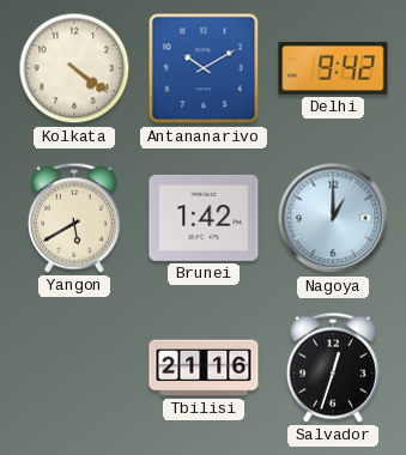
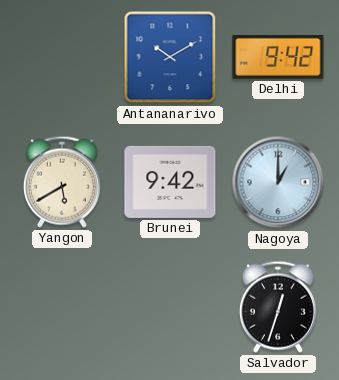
Kolkata: 4:21 -> none
Brunei: 1:42 -> 9:42
Tbilisi: 21:16 -> none
